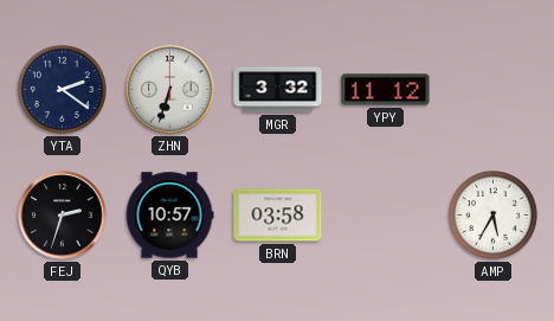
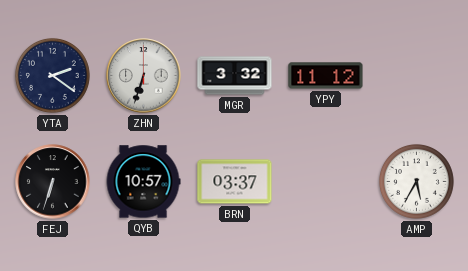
FEJ: 2:33 -> 6:33
BRN: 03:58 -> 03:37
